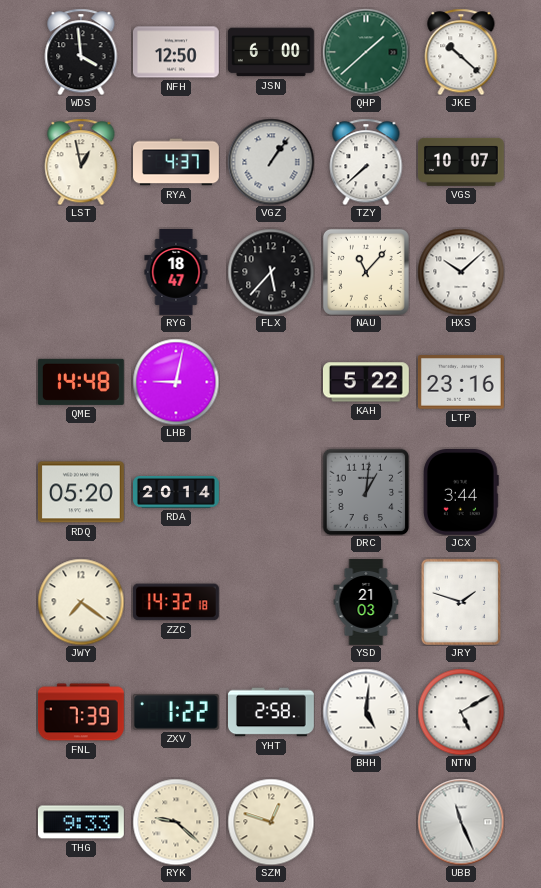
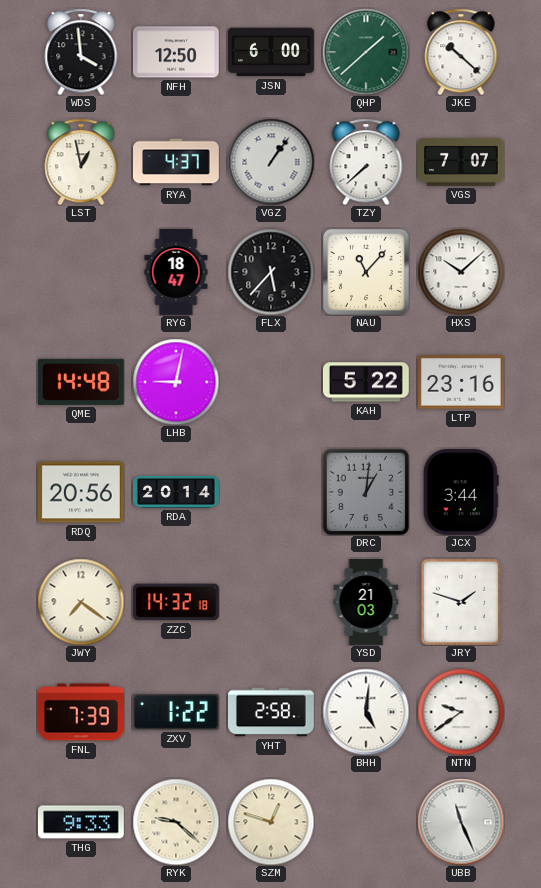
VGS: 10:07 -> 7:07
RDQ: 05:20 -> 20:56
NTN: 5:10 -> 9:39
